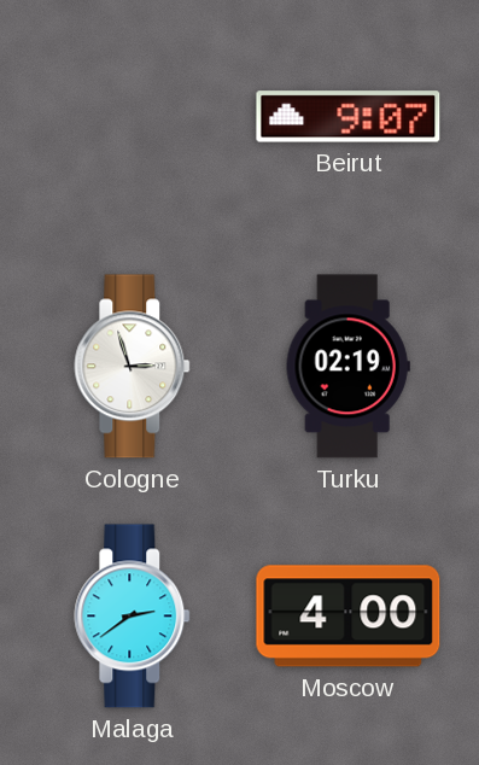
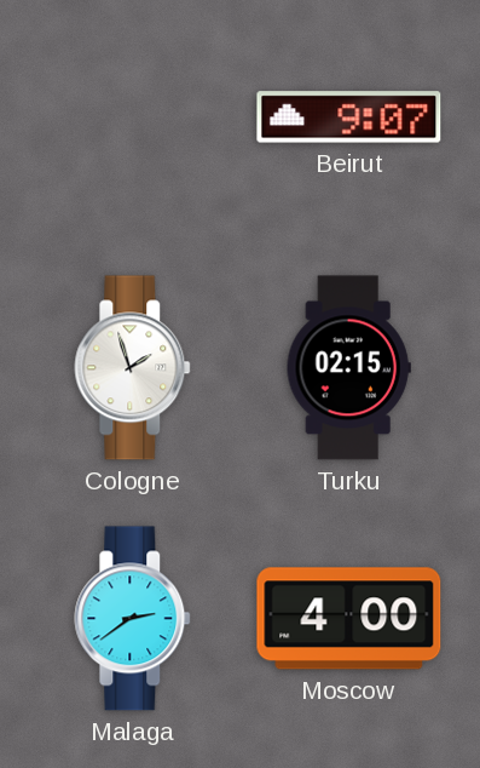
Cologne: 2:57 -> 1:57
Turku: 02:19 -> 02:15
